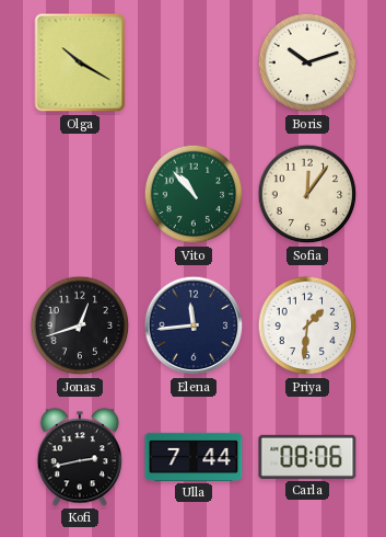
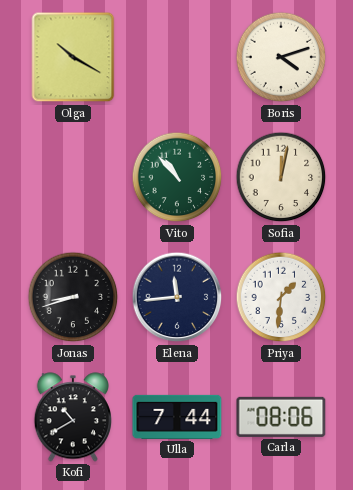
Boris: 10:12 -> 4:12
Sofia: 12:06 -> 12:02
Jonas: 12:42 -> 8:42
Kofi: 2:43 -> 10:40
